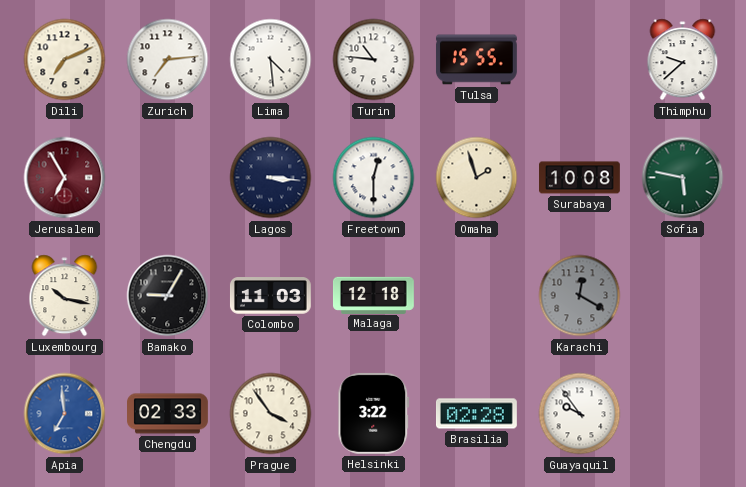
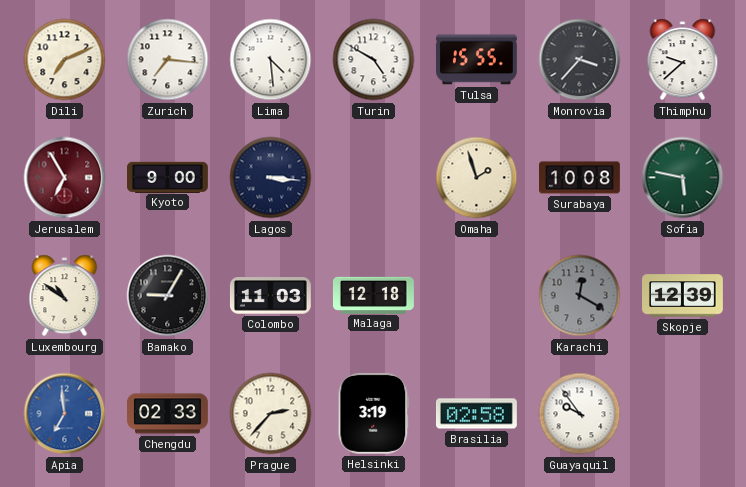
Zurich: 7:14 -> 7:16
Turin: 10:46 -> 4:50
Monrovia: none -> 3:37
Kyoto: none -> 9:00
Freetown: 12:30 -> none
Luxembourg: 10:17 -> 10:51
Skopje: none -> 12:39
Prague: 3:54 -> 2:37
Helsinki: 3:22 -> 3:19
Brasilia: 02:28 -> 02:58
